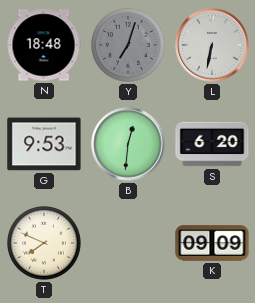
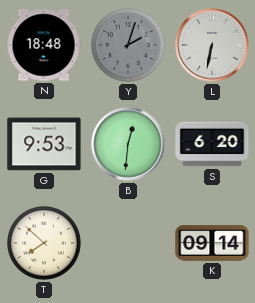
Y: 7:03 -> 2:03
T: 7:49 -> 7:52
K: 09:09 -> 09:14
